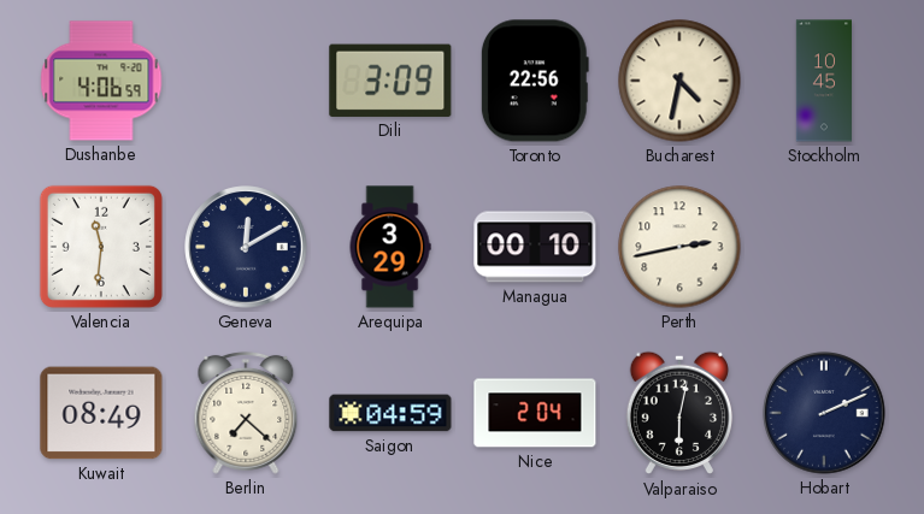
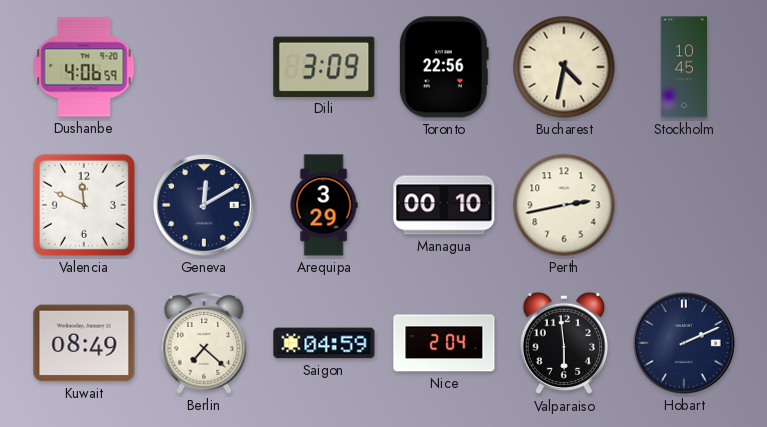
Valencia: 11:31 -> 11:49
Valparaiso: 6:02 -> 5:59
